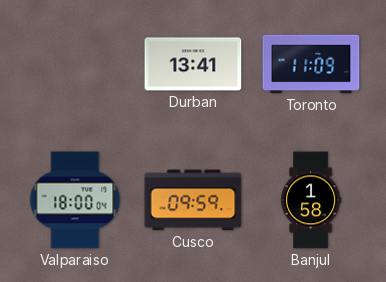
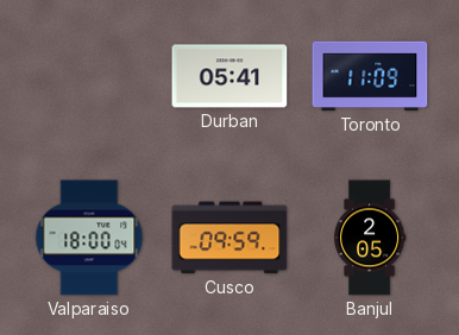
Durban: 13:41 -> 05:41
Banjul: 1:58 -> 2:05
